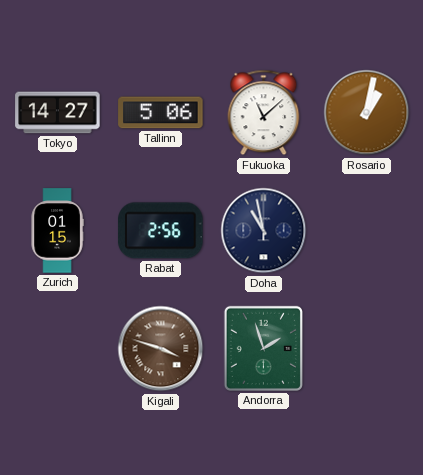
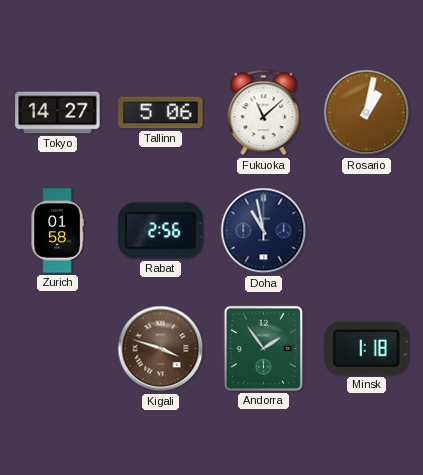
Zurich: 01:15 -> 01:58
Andorra: 1:57 -> 1:54
Minsk: none -> 1:18
